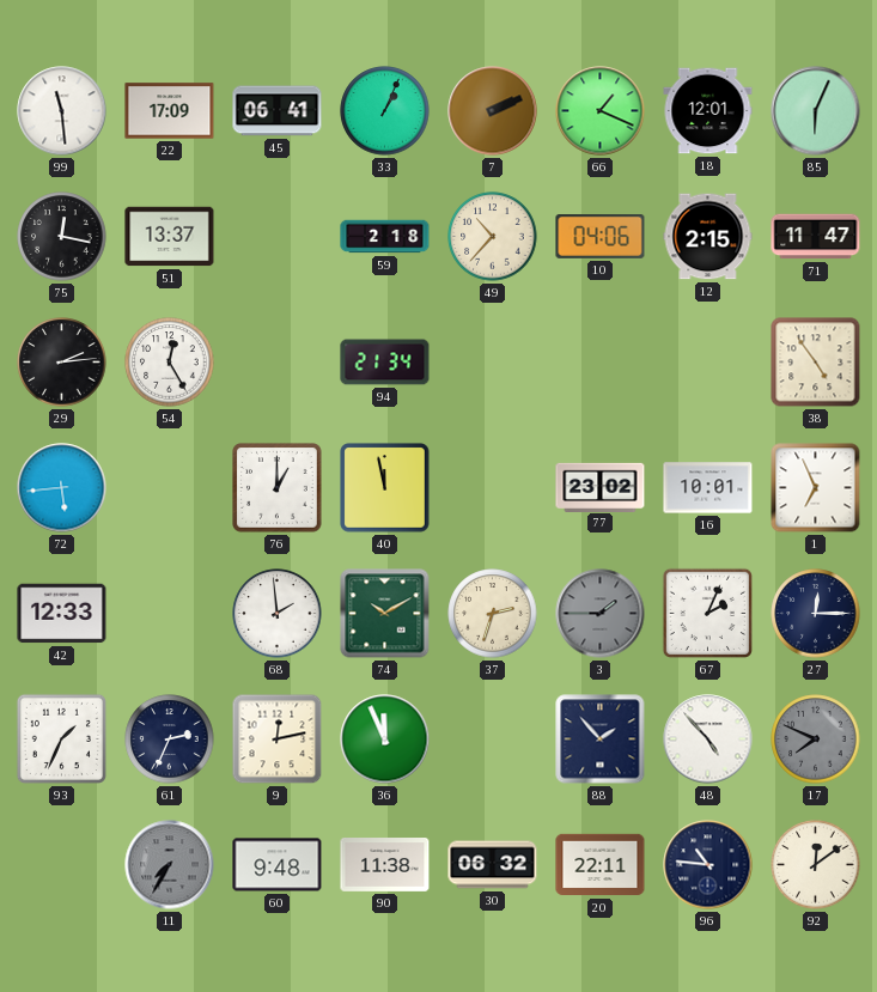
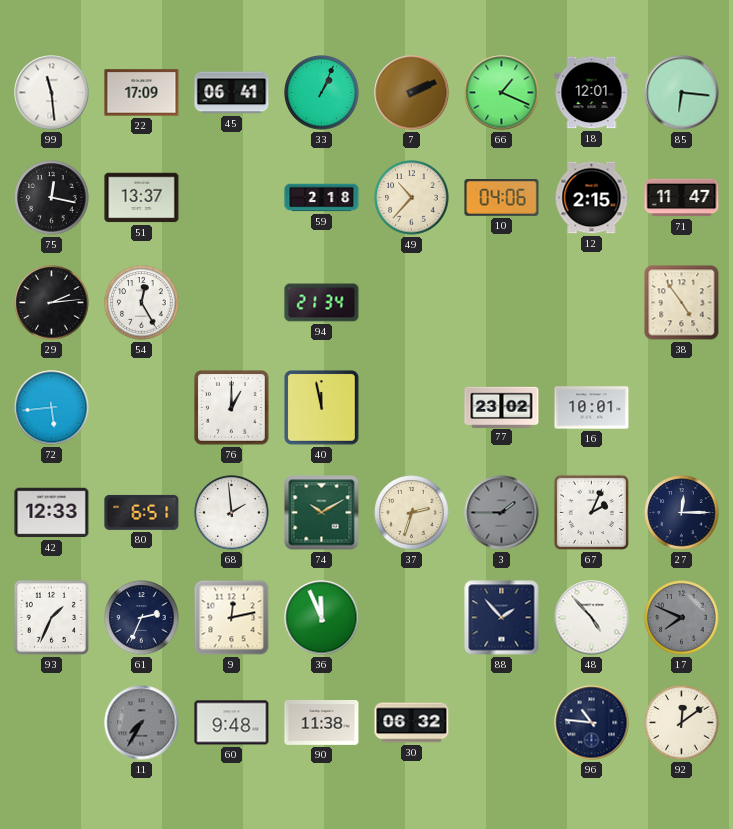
85: 6:04 -> 6:16
1: 6:56 -> none
80: none -> 6:51
20: 22:11 -> none
